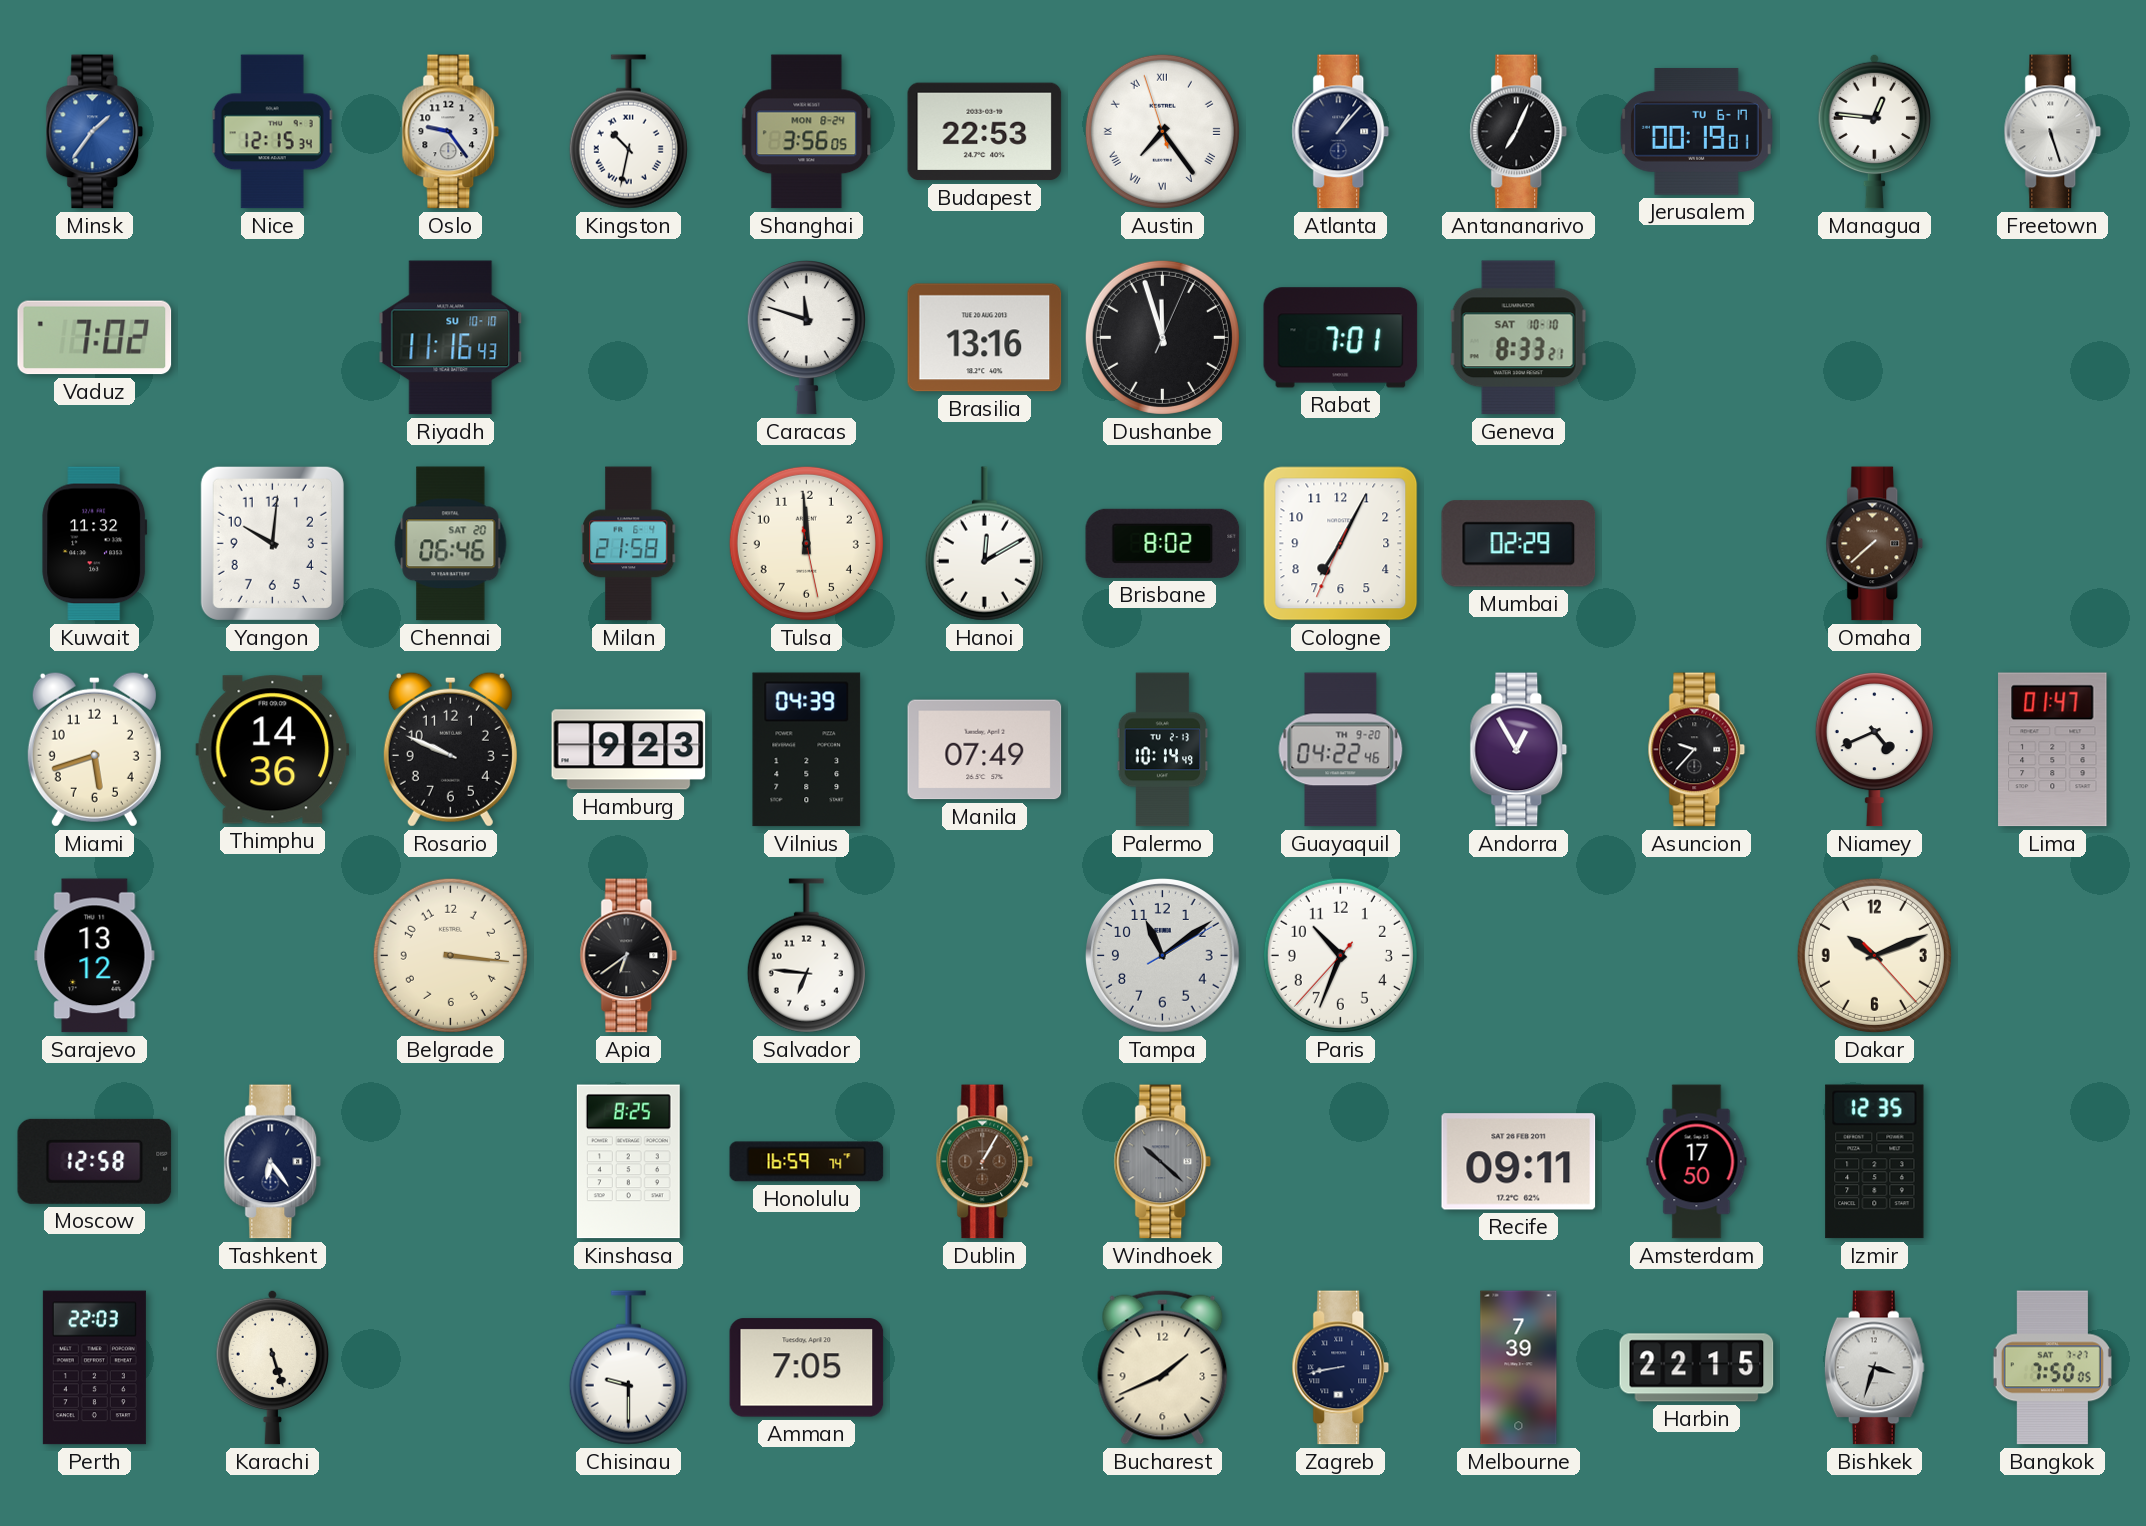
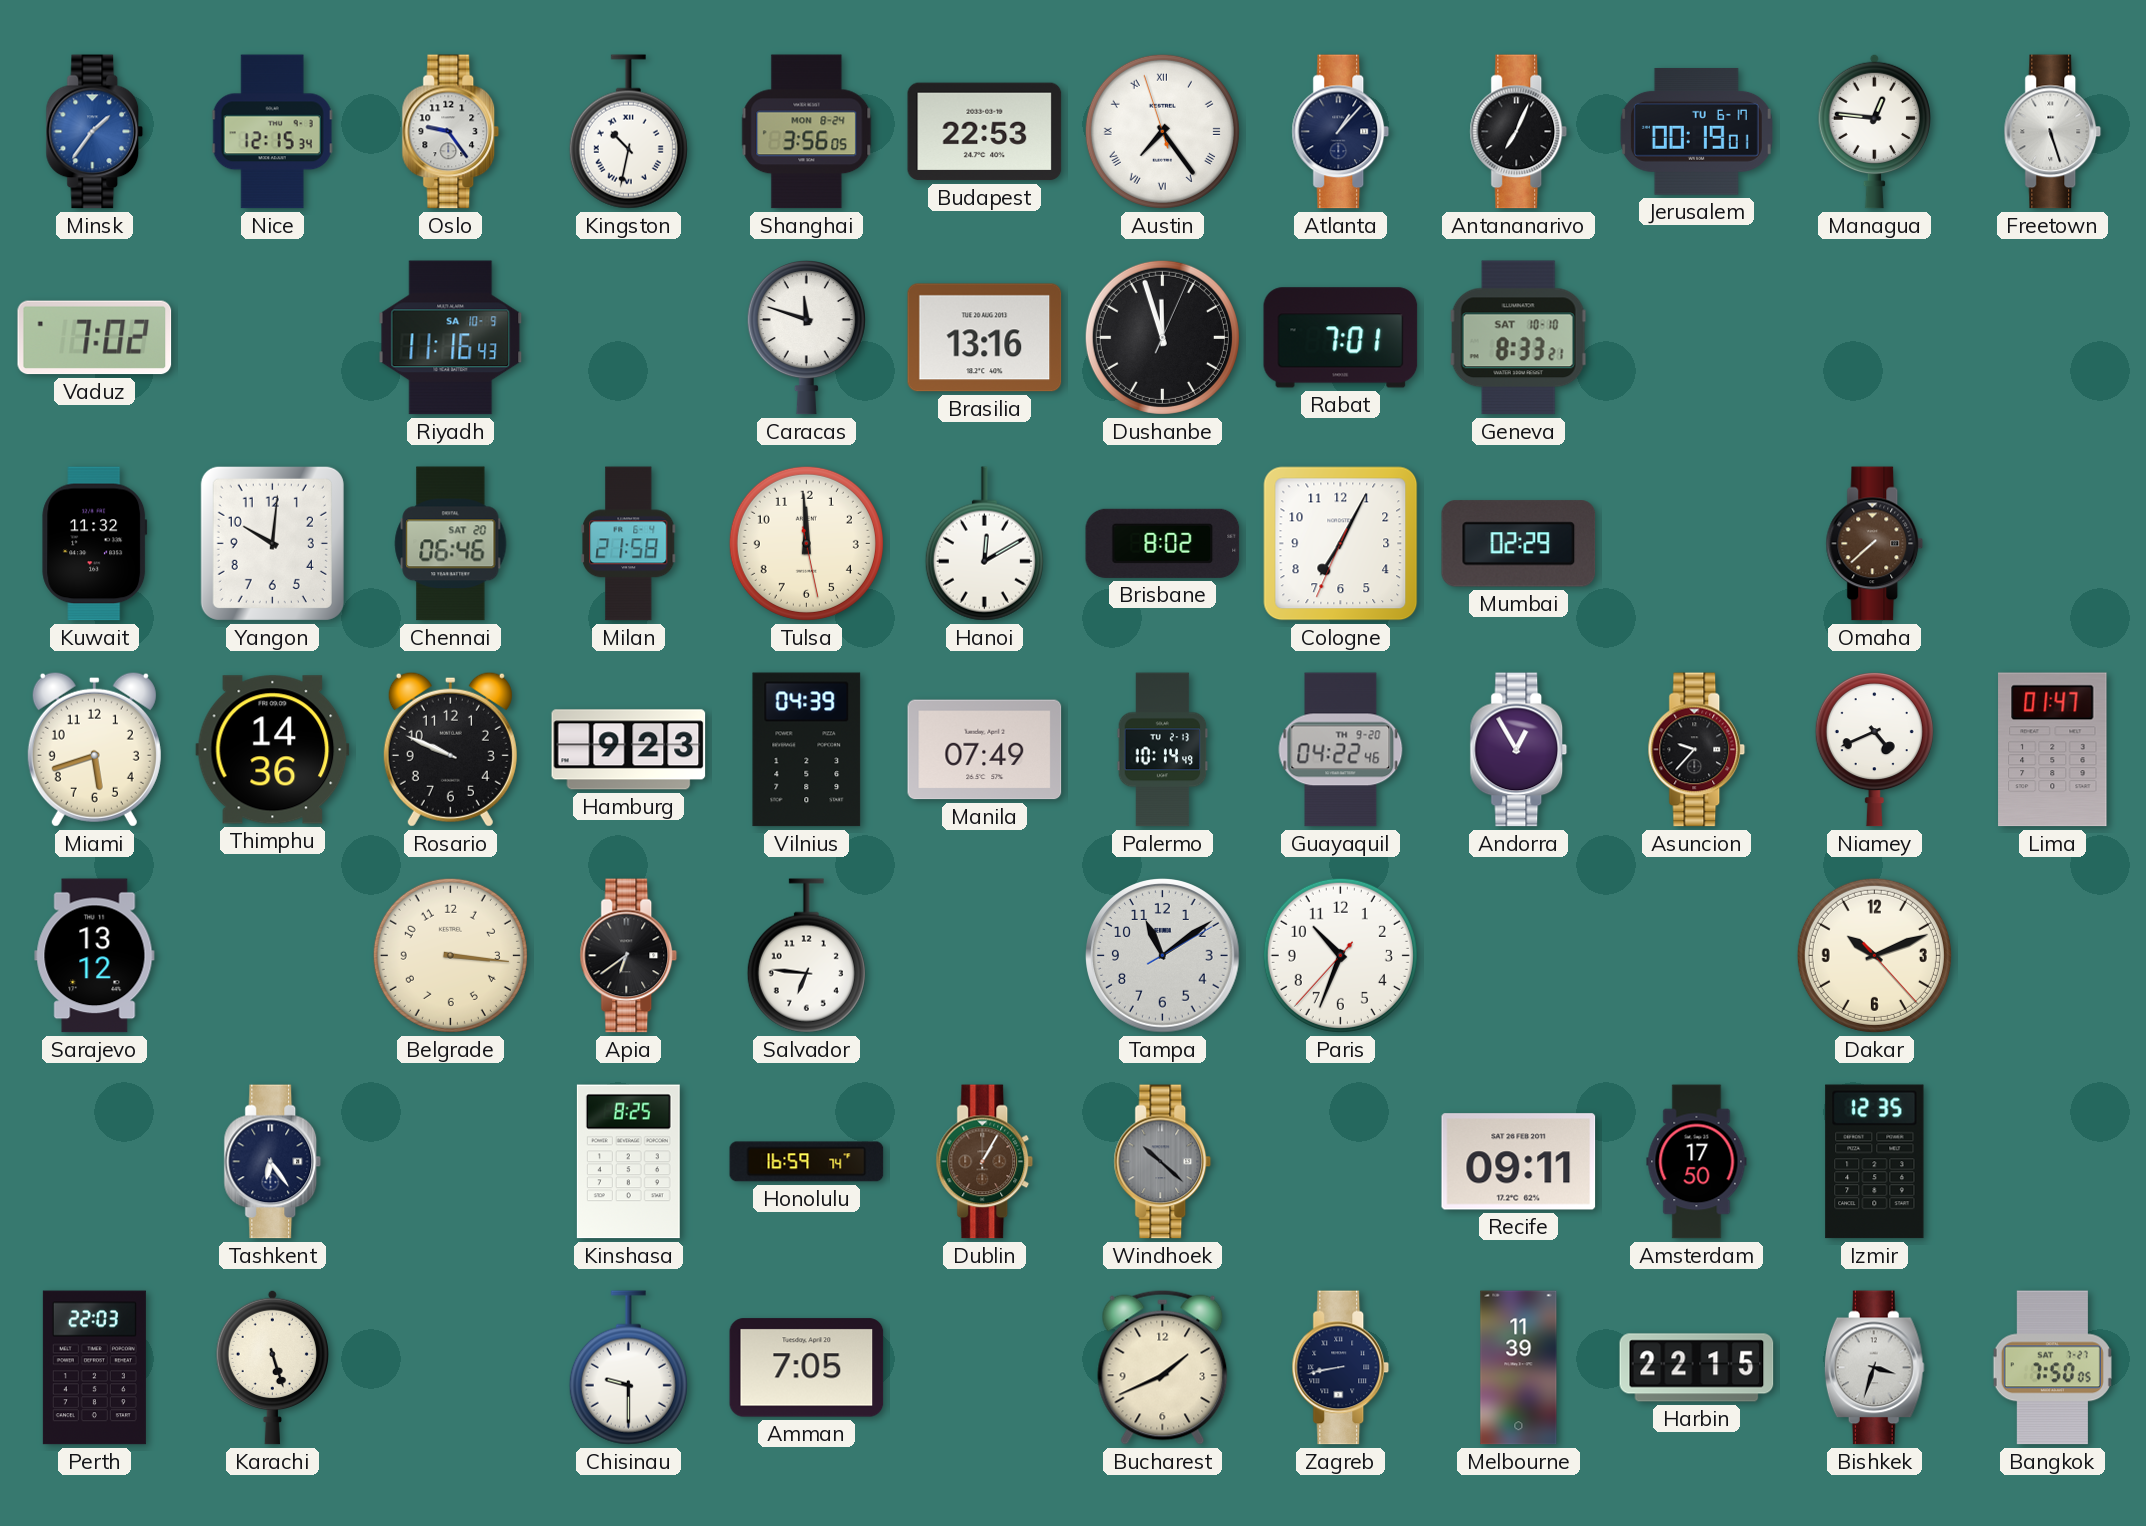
Riyadh date: SU 10-10 -> SA 10-9
Moscow: 12:58 -> none
Melbourne: 7:39 -> 11:39
